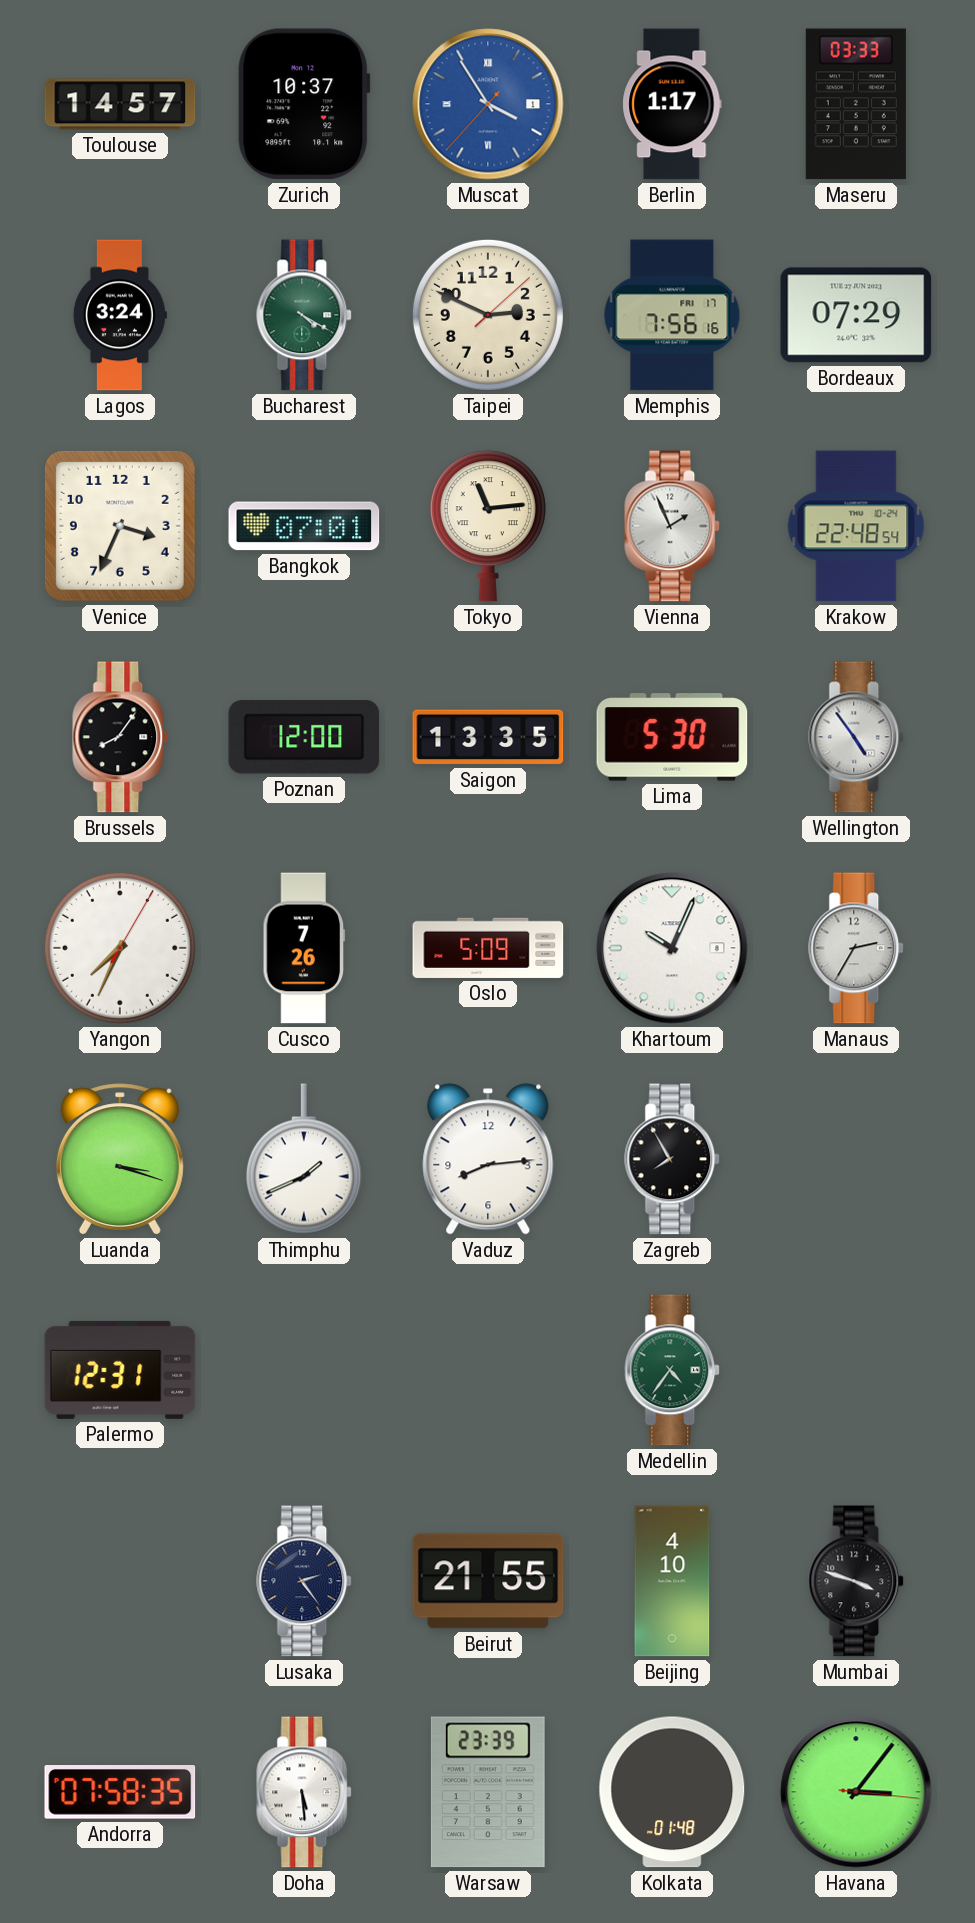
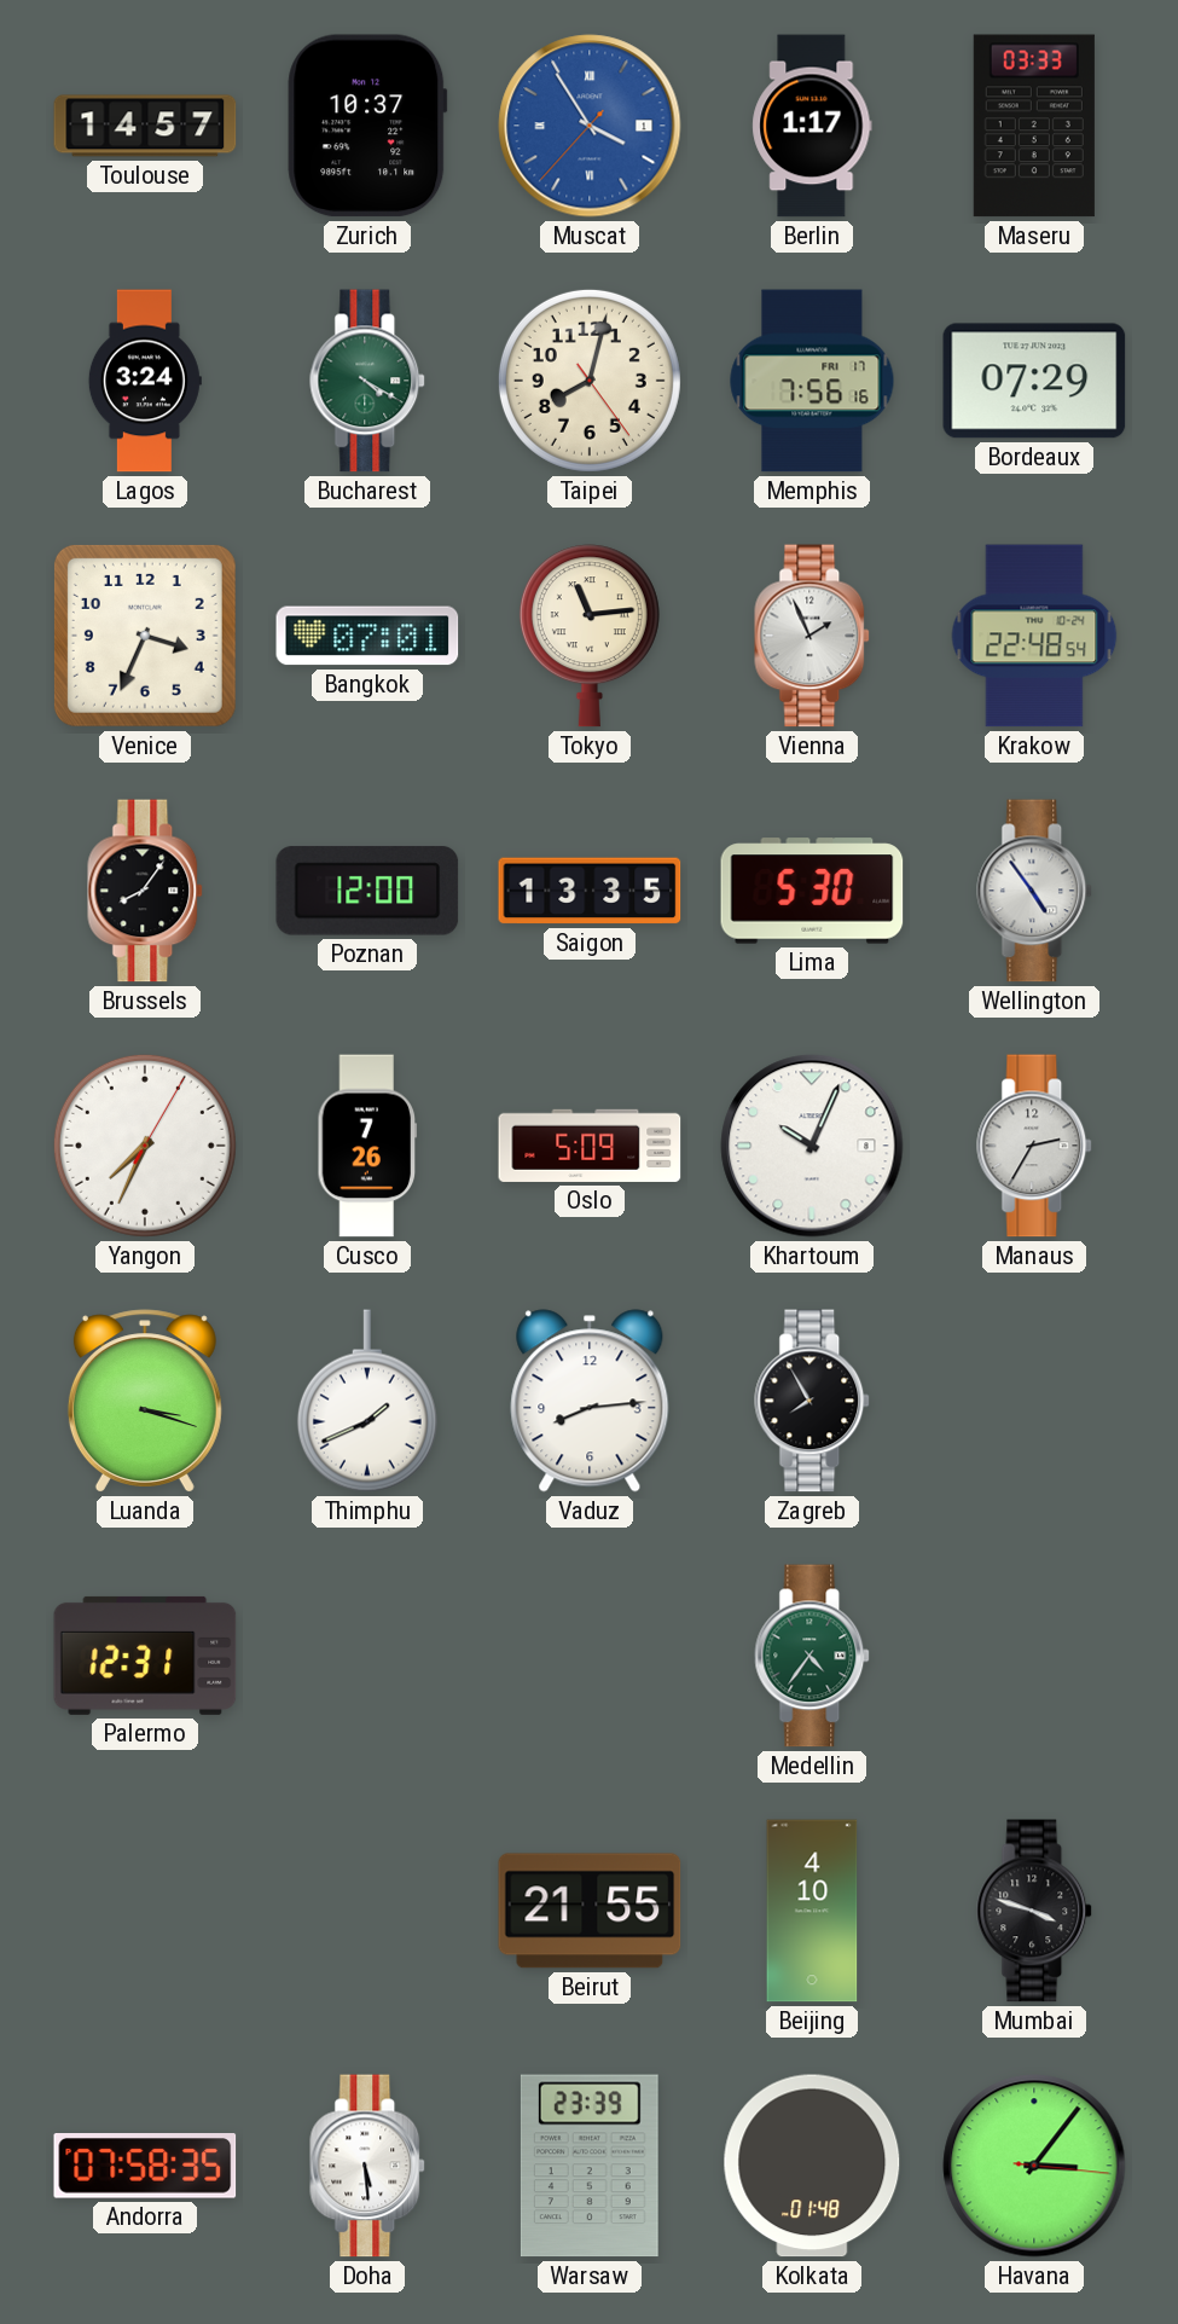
Taipei: 2:49 -> 8:02
Lusaka: 2:24 -> none
